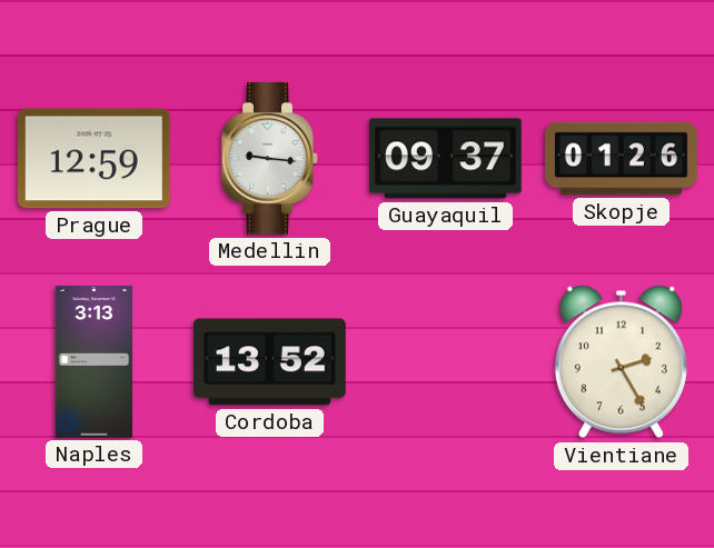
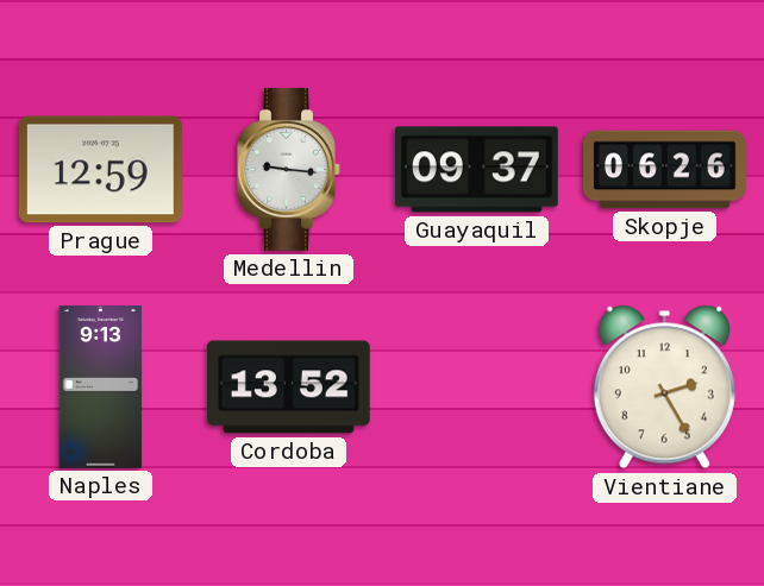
Skopje: 01:26 -> 06:26
Naples: 3:13 -> 9:13
